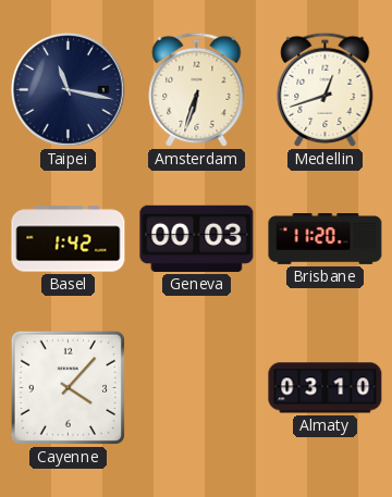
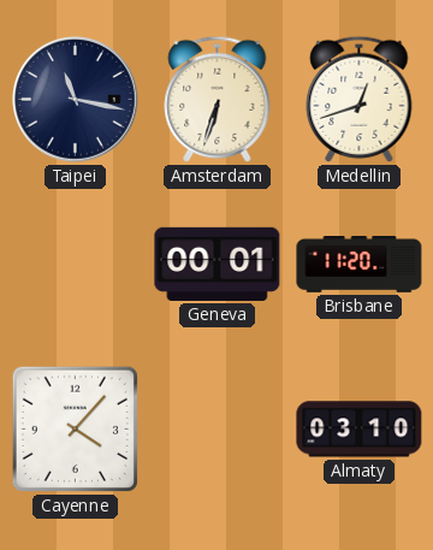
Basel: 1:42 -> none
Geneva: 00:03 -> 00:01
